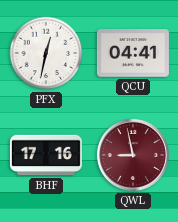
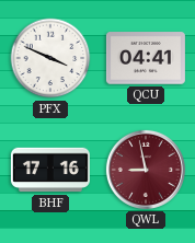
PFX: 12:32 -> 3:49
